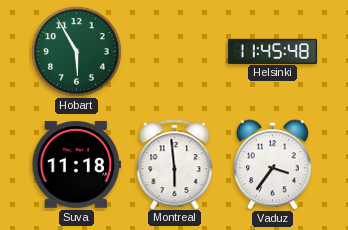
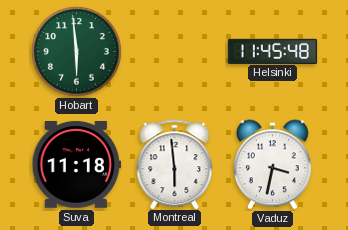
Hobart: 5:55 -> 5:59
Vaduz: 3:36 -> 3:32
